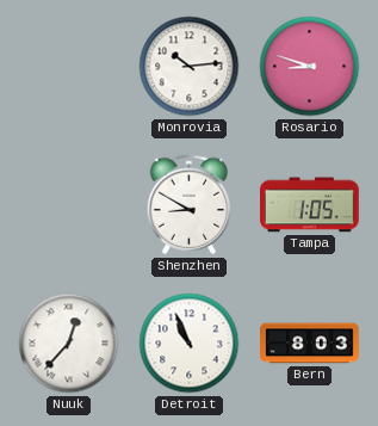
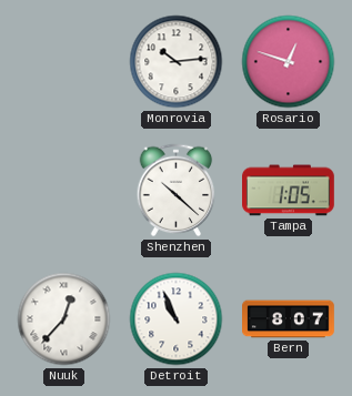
Rosario: 8:48 -> 12:48
Shenzhen: 8:50 -> 10:22
Bern: 8:03 -> 8:07
